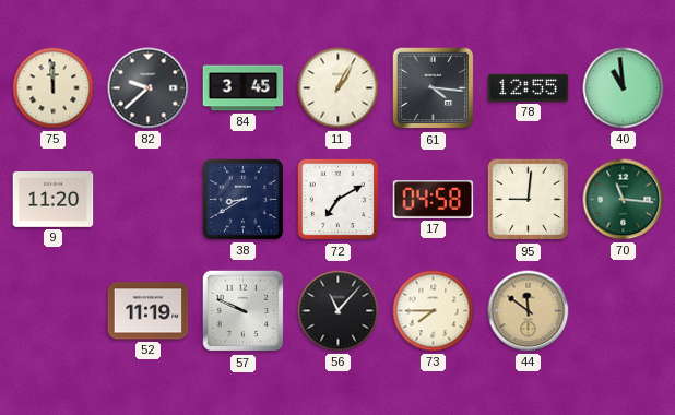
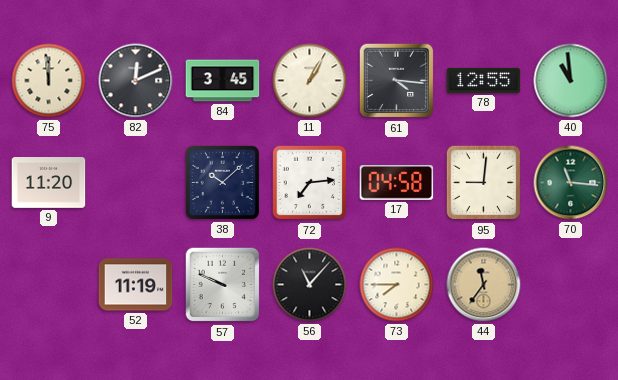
82: 9:38 -> 12:11
38: 8:40 -> 10:08
72: 7:10 -> 7:14
44: 11:51 -> 11:36
